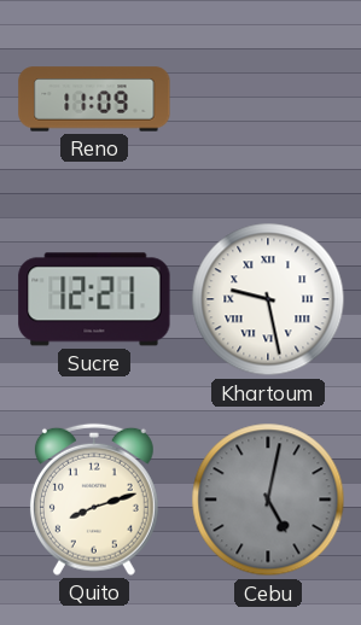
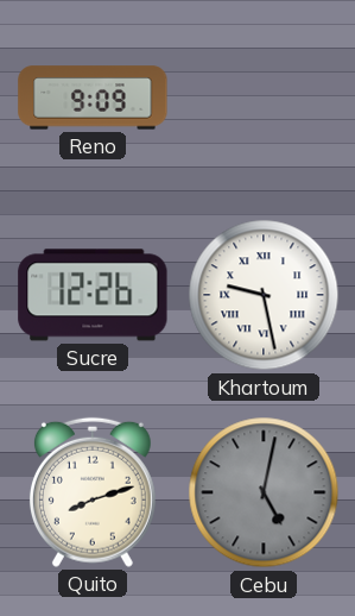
Reno: 11:09 -> 9:09
Sucre: 12:21 -> 12:26
